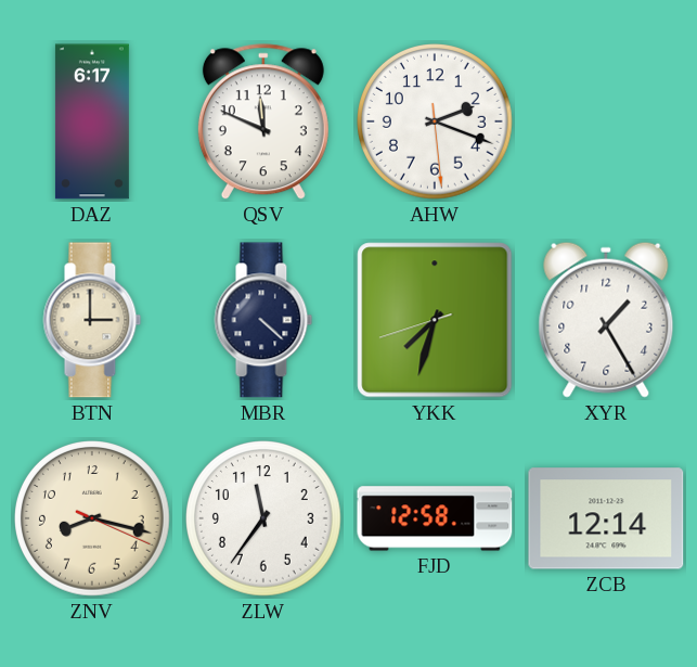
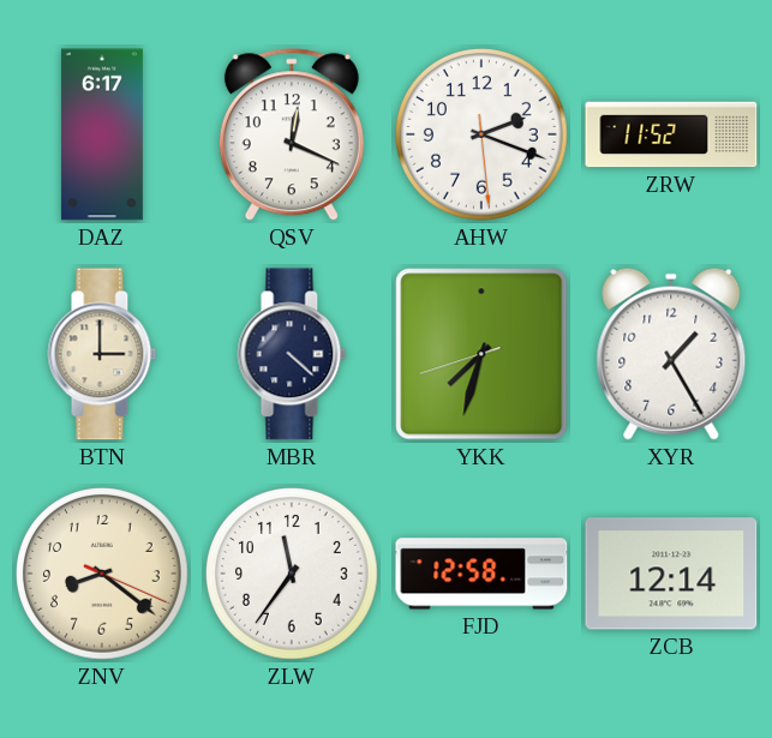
QSV: 11:49 -> 12:19
ZRW: none -> 11:52
ZNV: 8:17 -> 8:21
